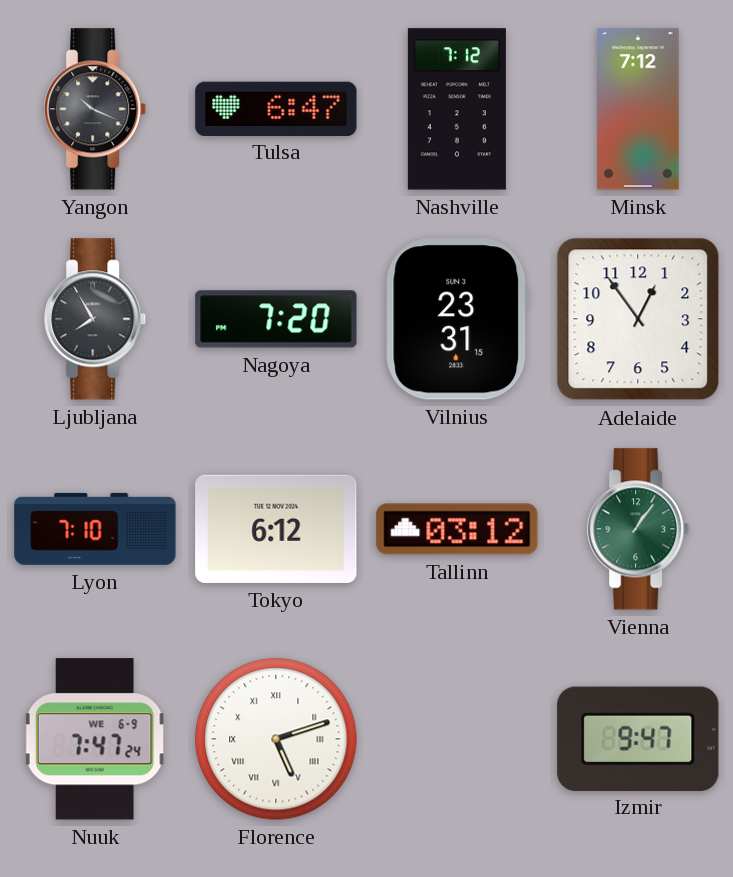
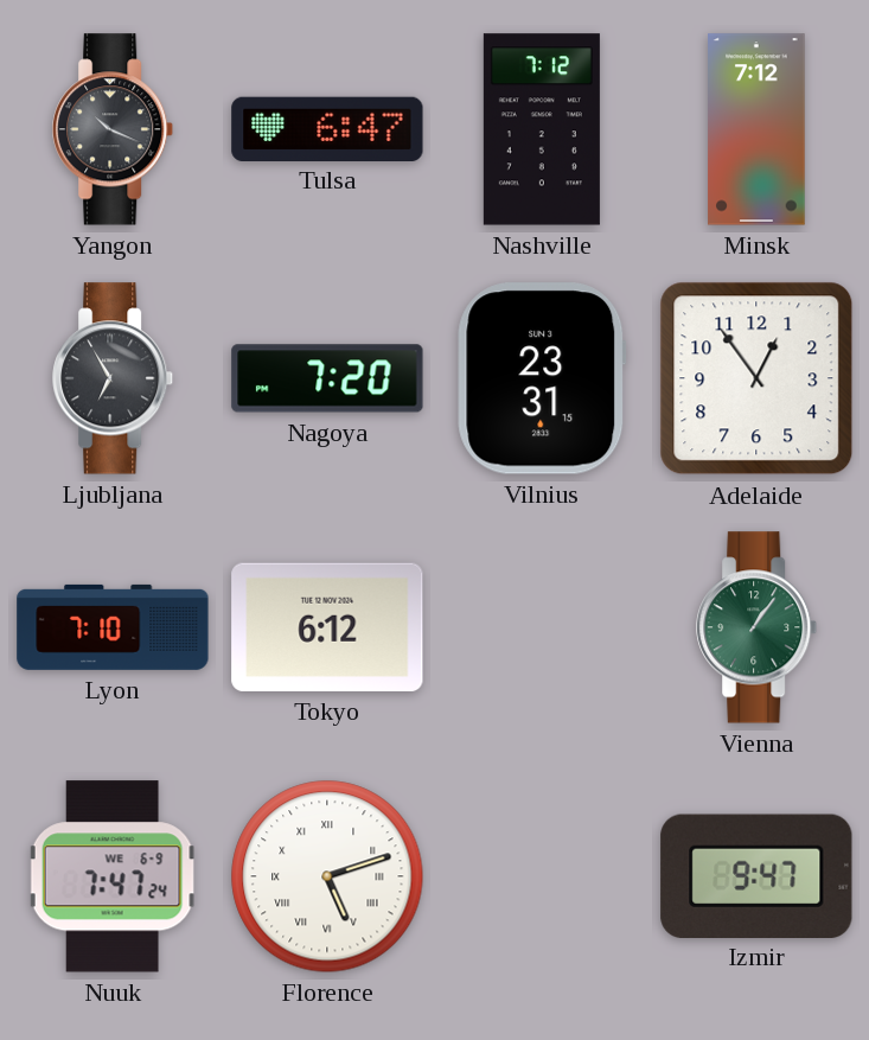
Ljubljana: 7:55 -> 6:55
Tallinn: 03:12 -> none
